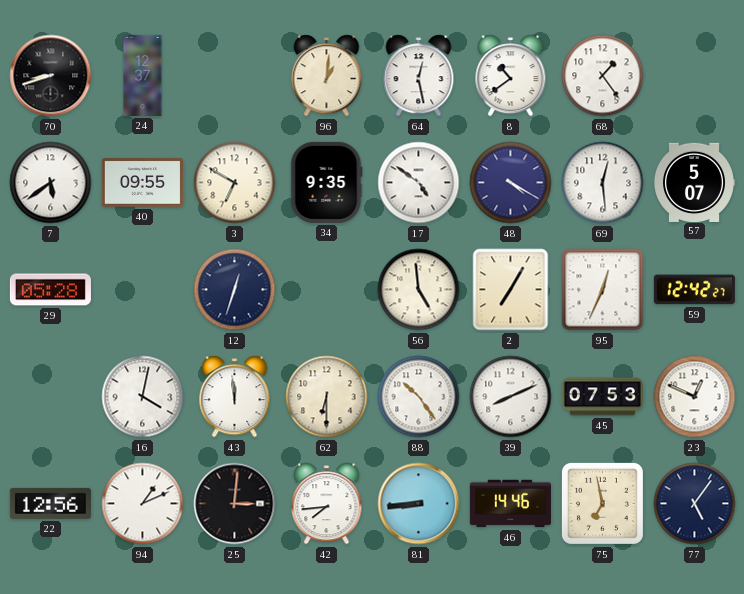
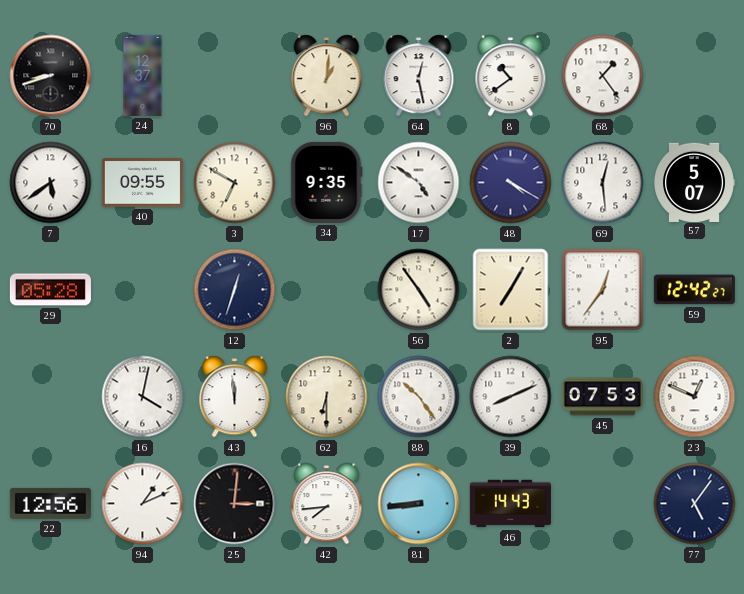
56: 4:59 -> 4:54
95: 12:34 -> 12:36
46: 14:46 -> 14:43
75: 6:58 -> none
